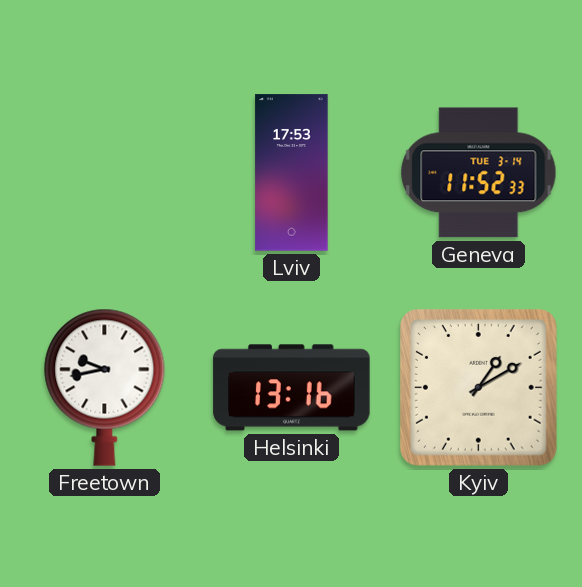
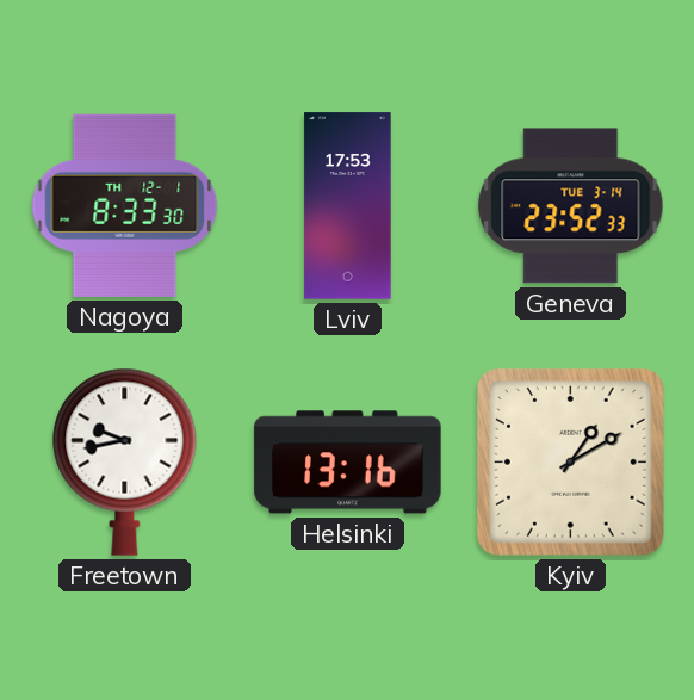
Nagoya: none -> 8:33
Geneva: 11:52 -> 23:52
